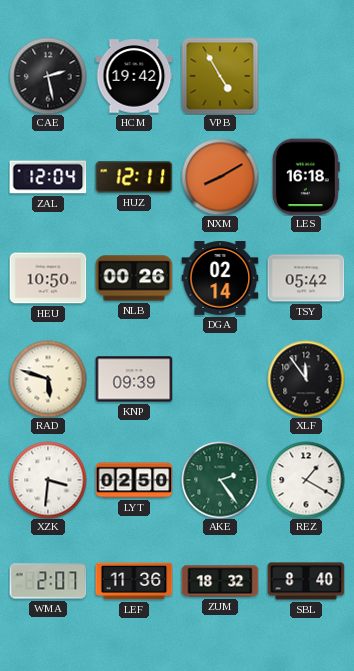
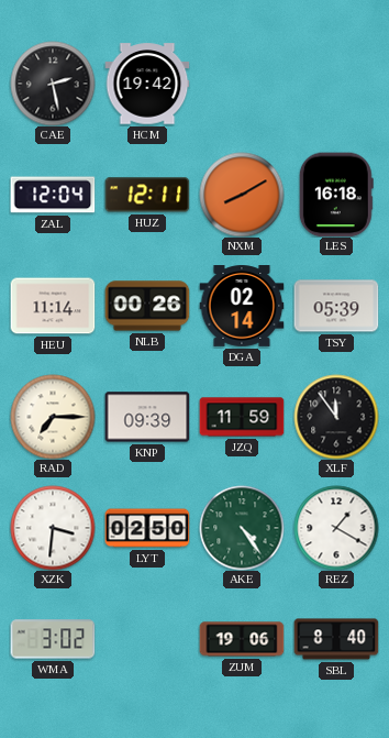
VPB: 4:55 -> none
HEU: 10:50 -> 11:14
TSY: 05:42 -> 05:39
RAD: 5:48 -> 7:15
JZQ: none -> 11:59
AKE: 2:24 -> 4:24
WMA: 2:07 -> 3:02
LEF: 11:36 -> none
ZUM: 18:32 -> 19:06
